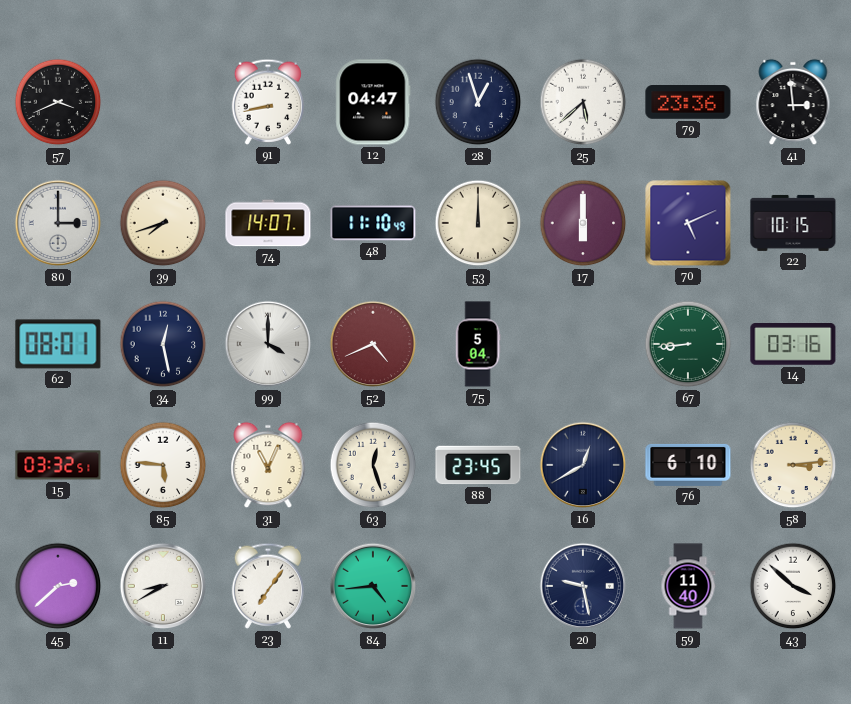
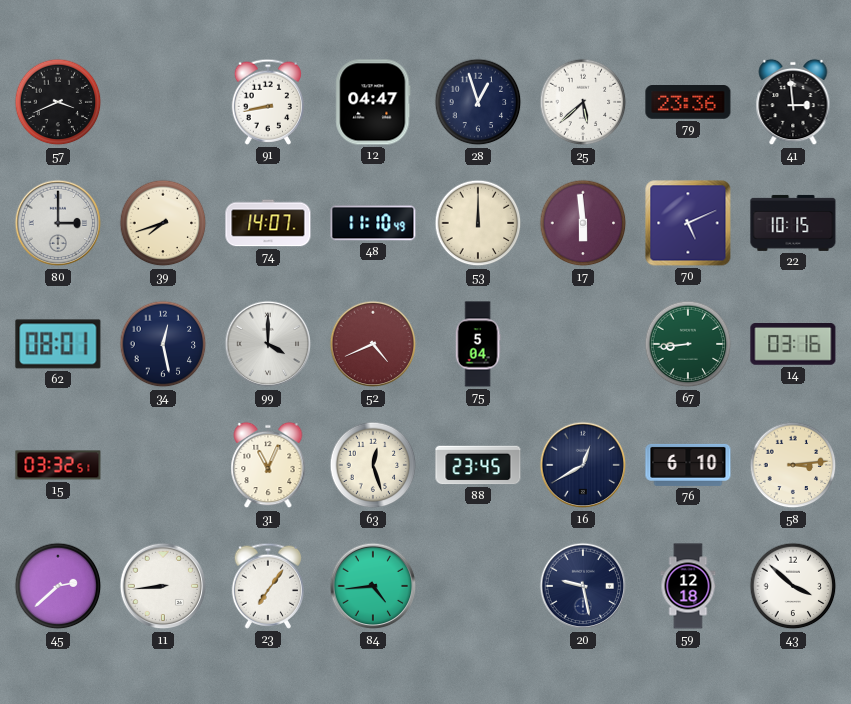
17: 6:00 -> 5:59
85: 5:46 -> none
11: 8:40 -> 8:44
59: 11:40 -> 12:18
